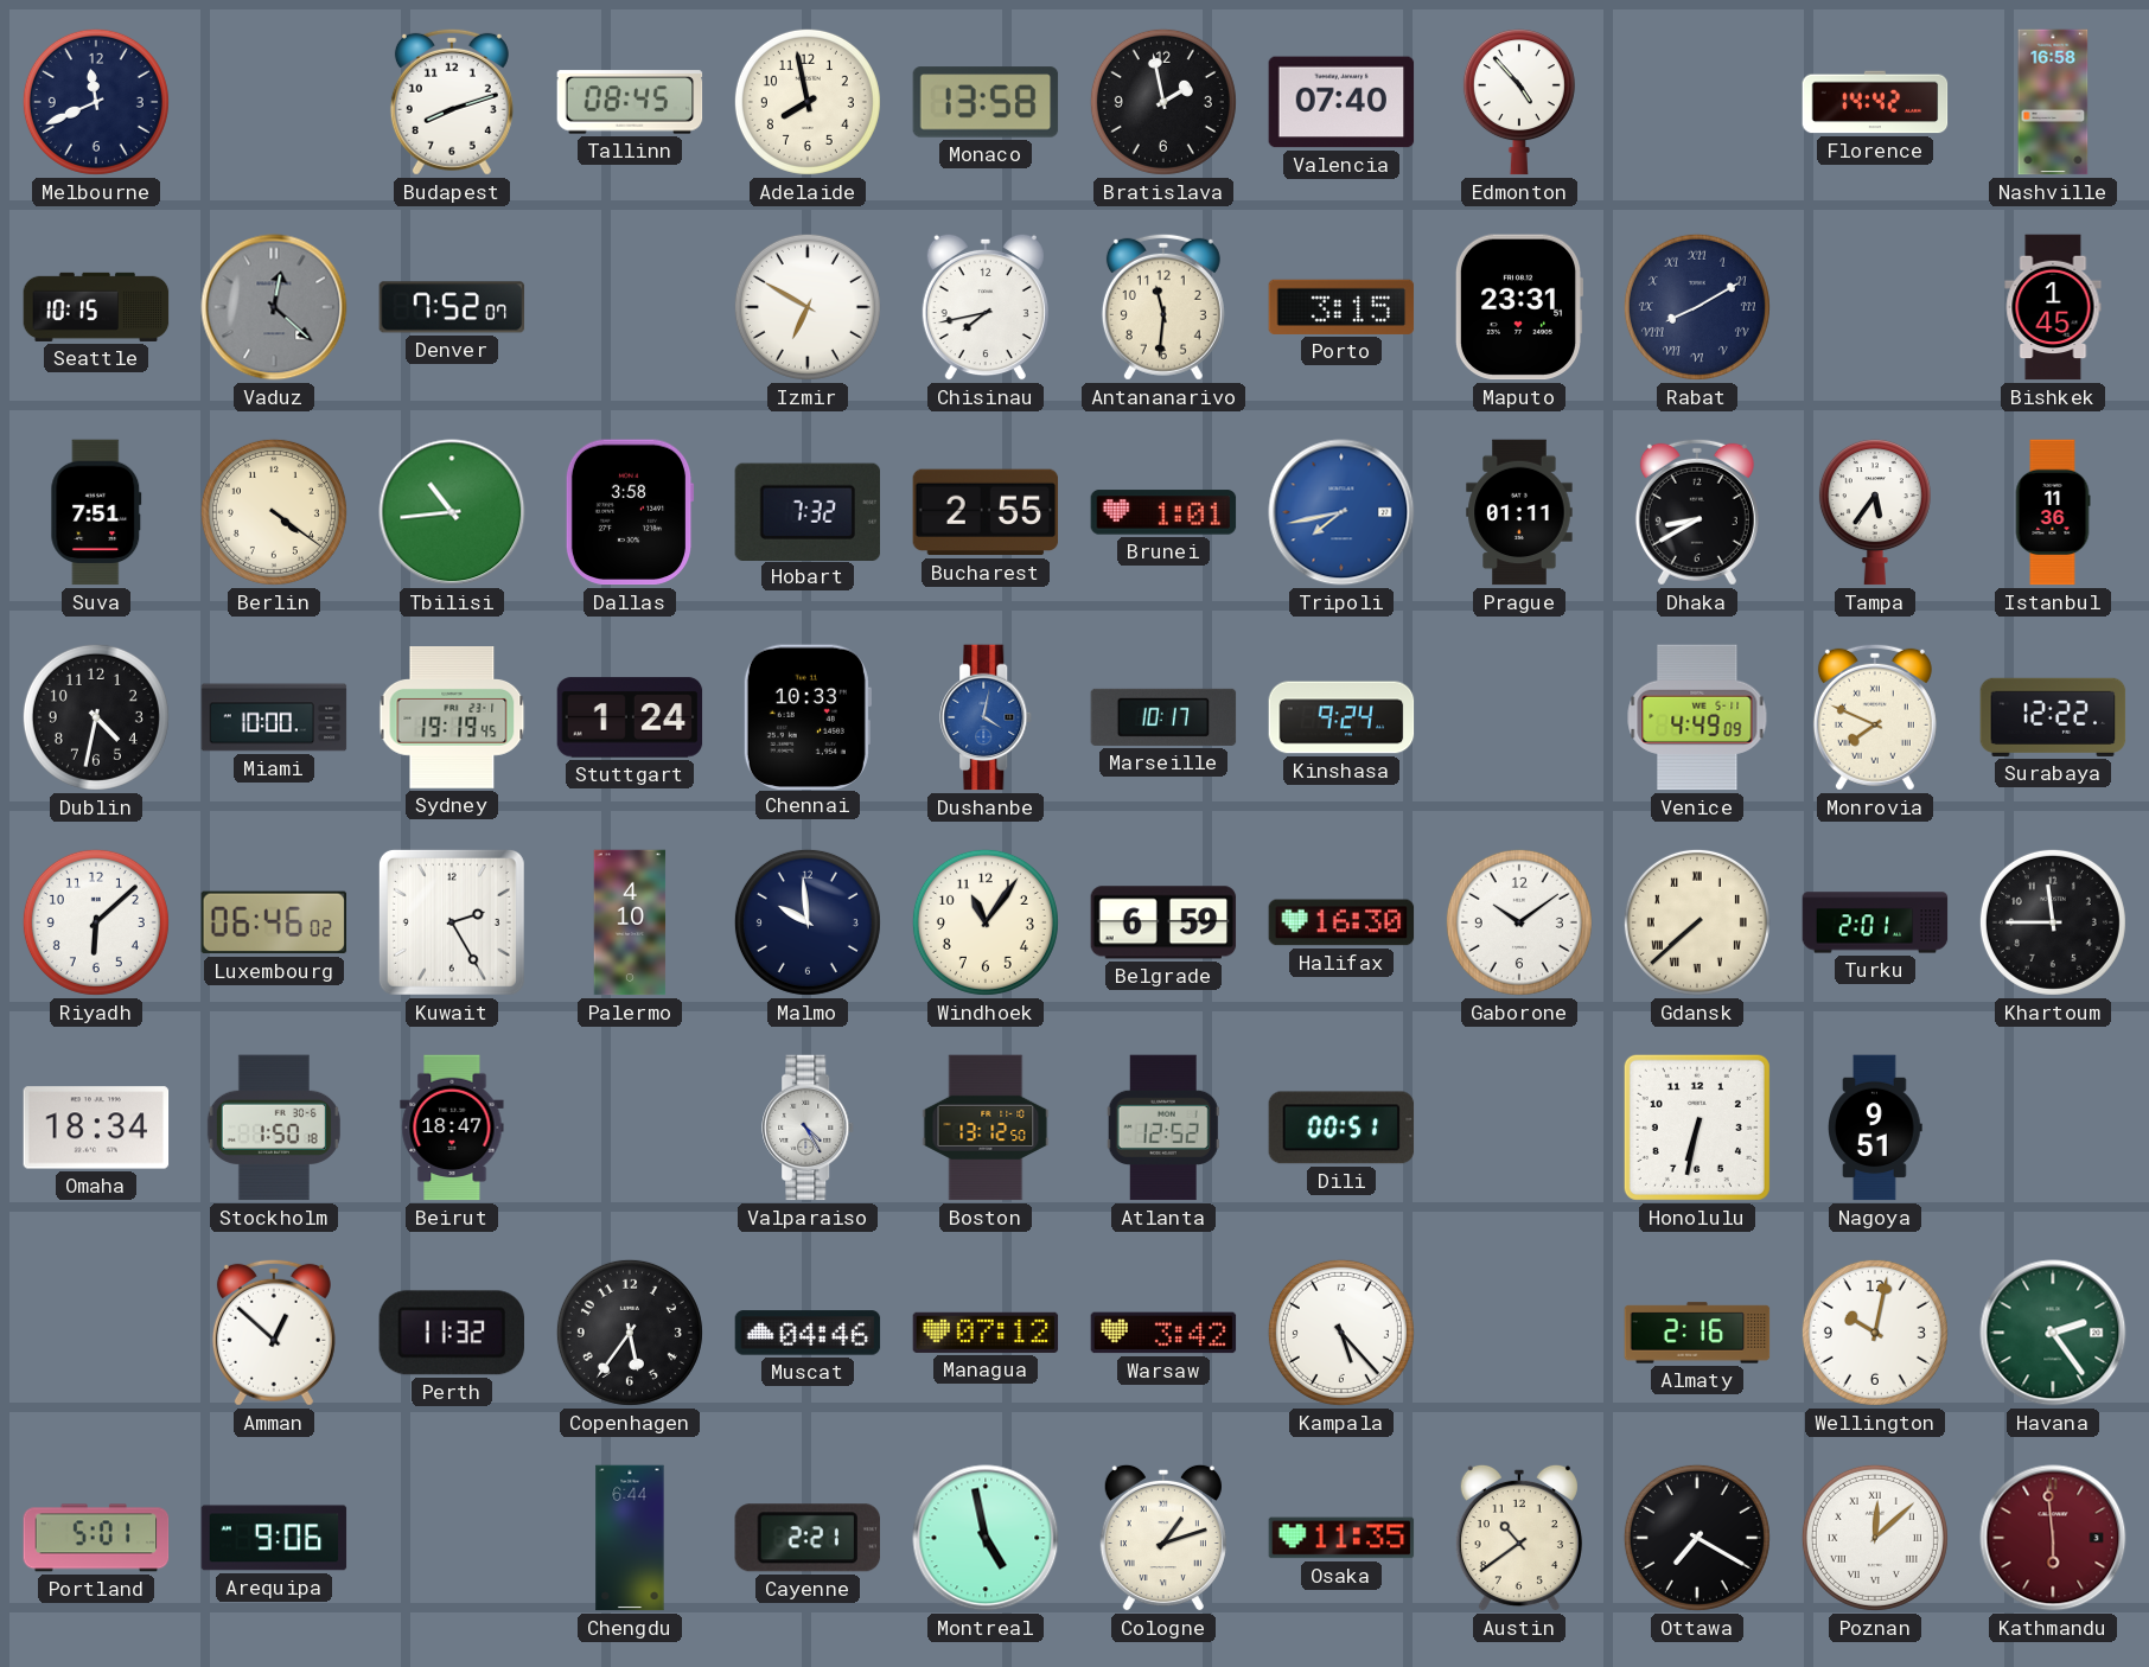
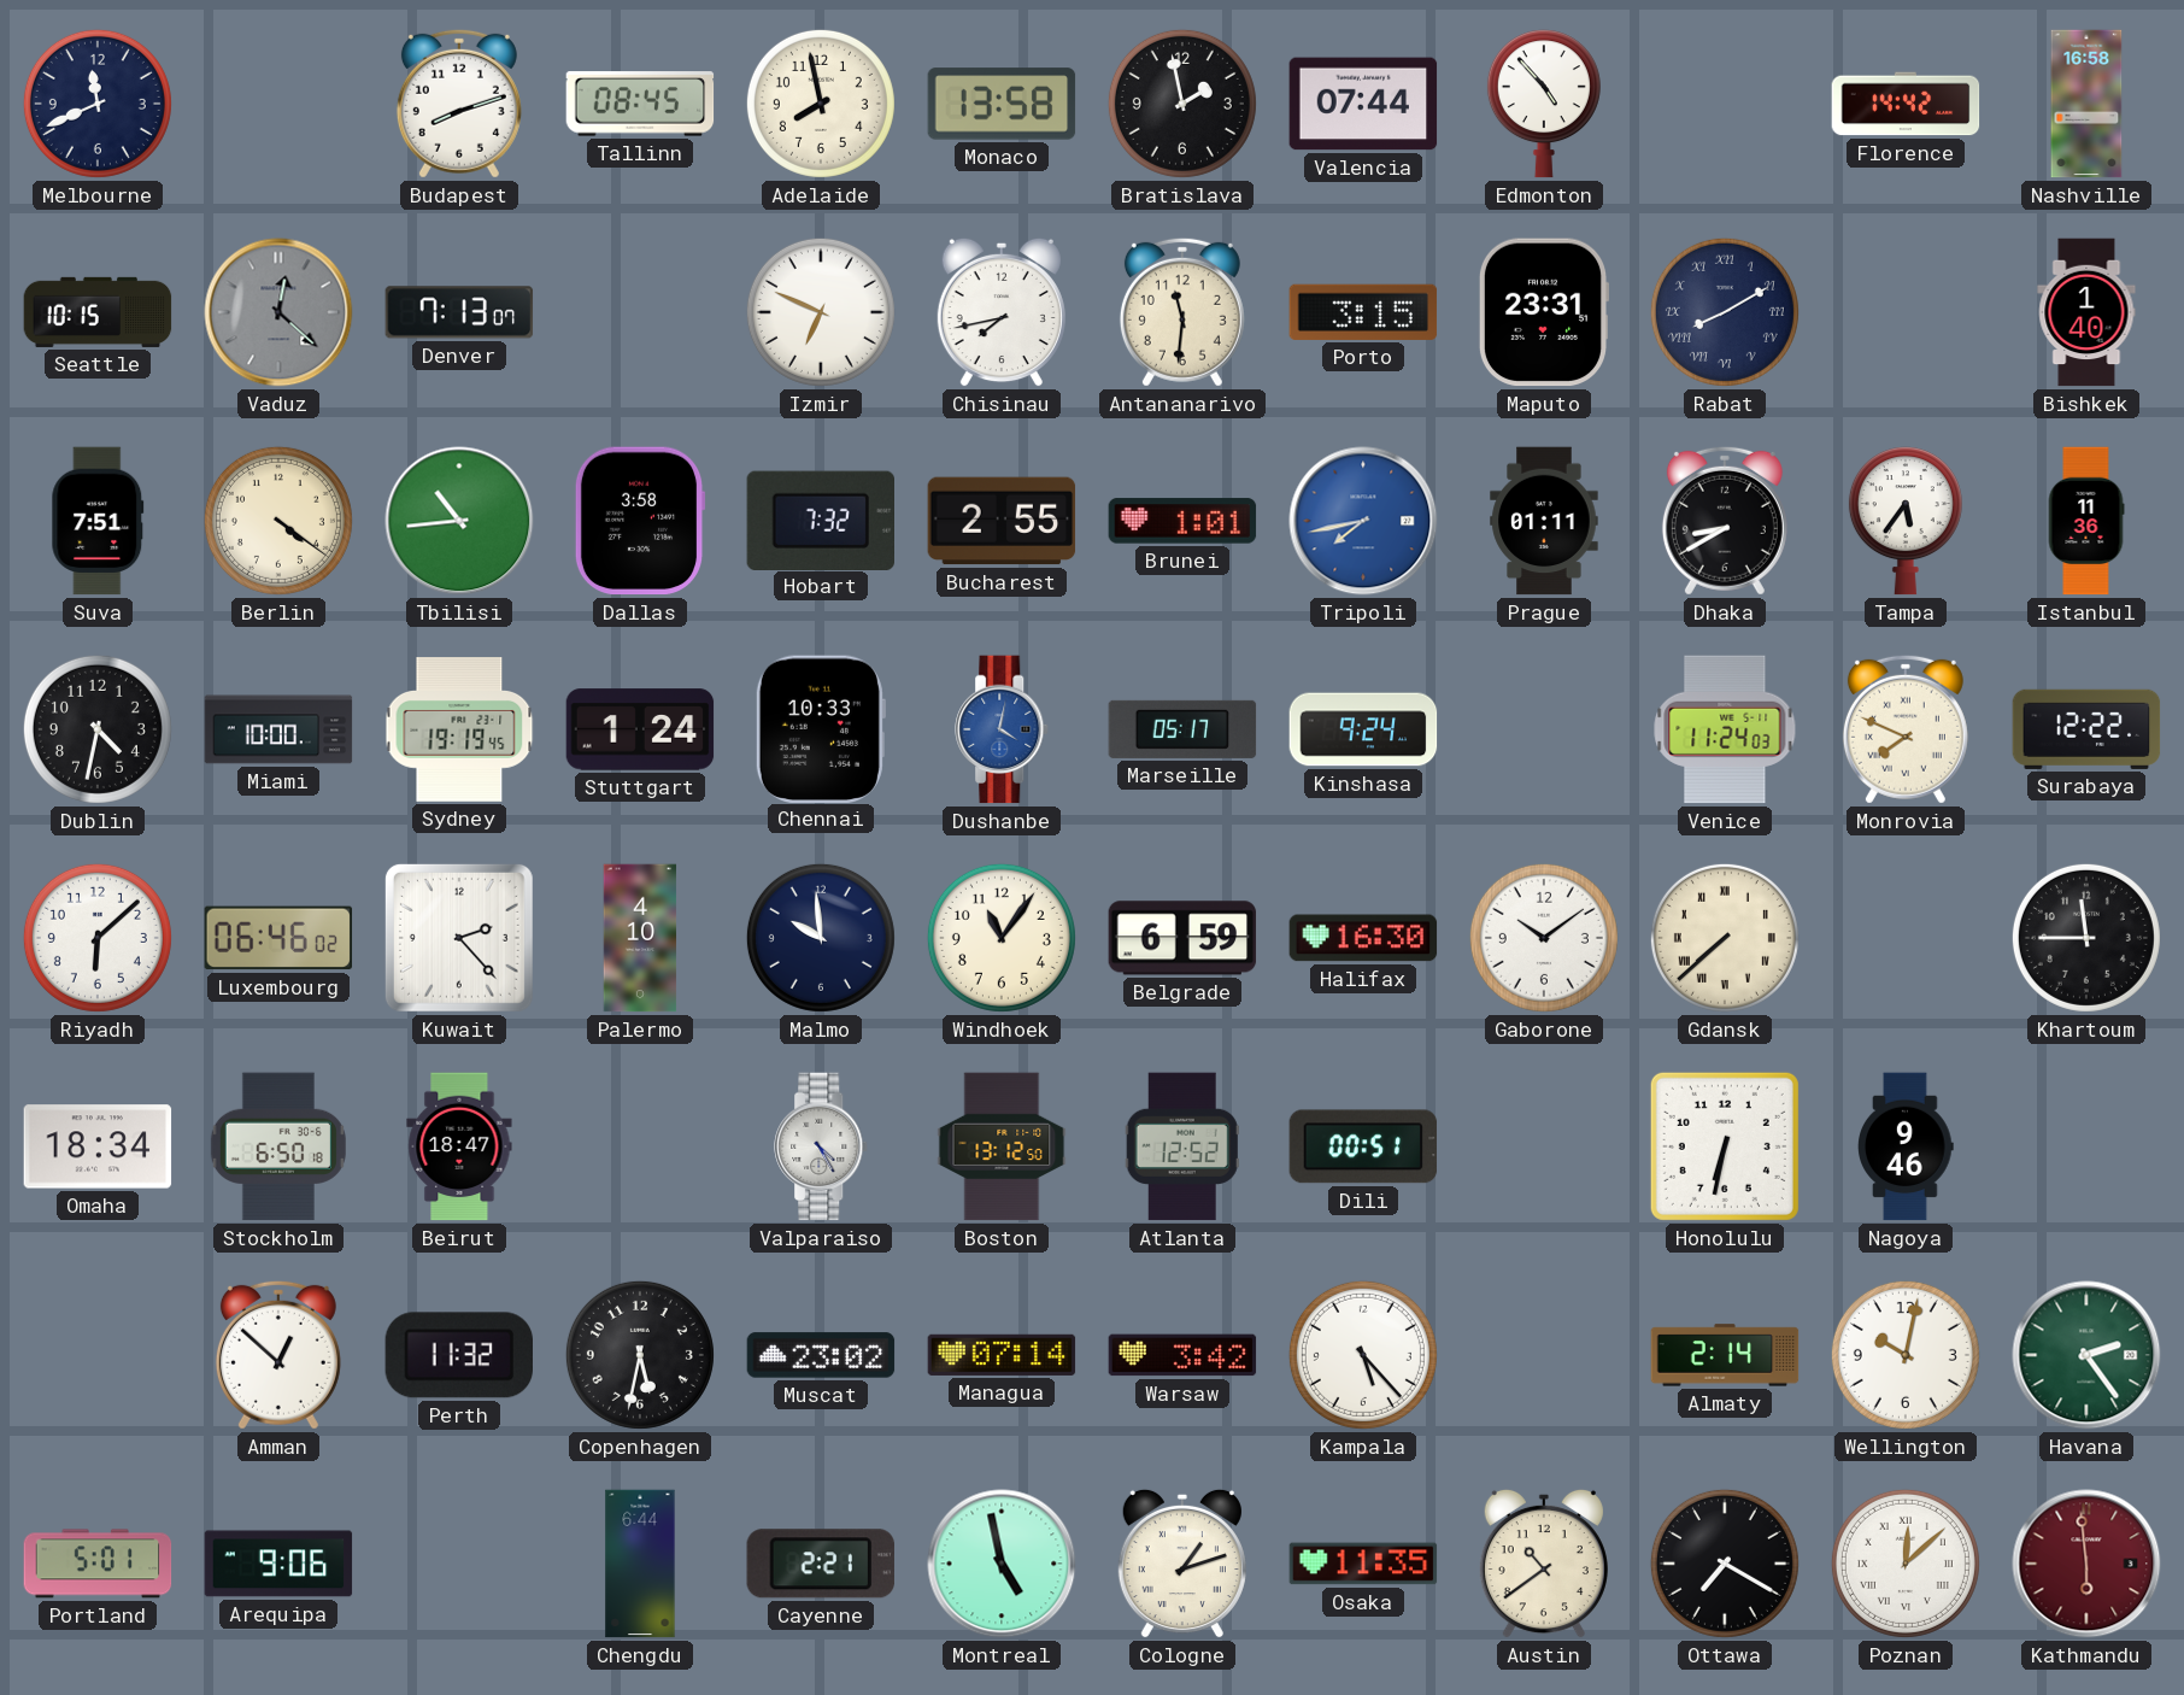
Valencia: 07:40 -> 07:44
Denver: 7:52 -> 7:13
Izmir: 6:50 -> 6:49
Bishkek: 1:45 -> 1:40
Marseille: 10:17 -> 05:17
Venice: 4:49 -> 11:24
Kuwait: 2:25 -> 2:23
Turku: 2:01 -> none
Stockholm: 1:50 -> 6:50
Nagoya: 9:51 -> 9:46
Copenhagen: 5:36 -> 5:32
Muscat: 04:46 -> 23:02
Managua: 07:12 -> 07:14
Almaty: 2:16 -> 2:14
